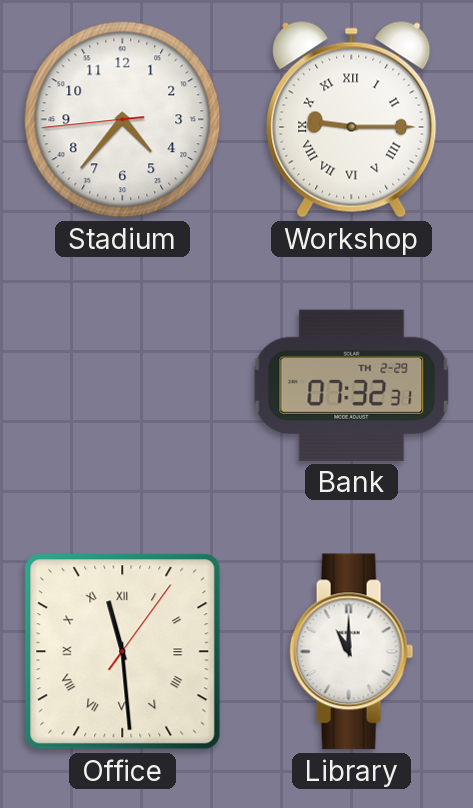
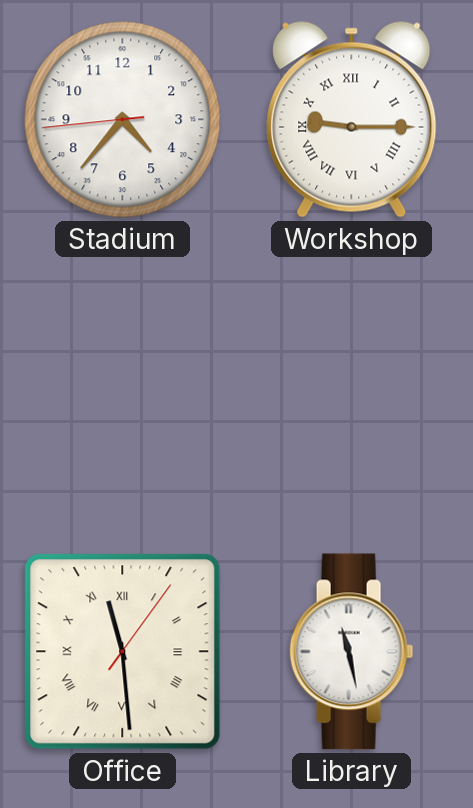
Bank: 07:32 -> none
Library: 11:00 -> 11:28
